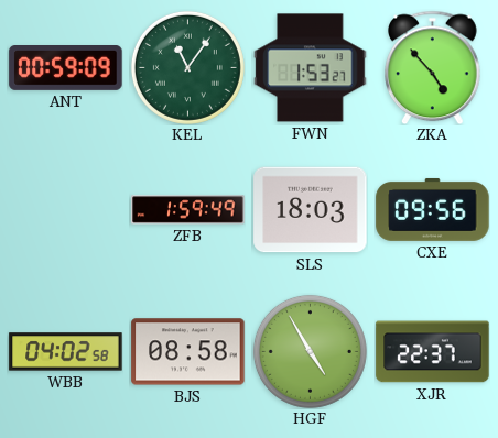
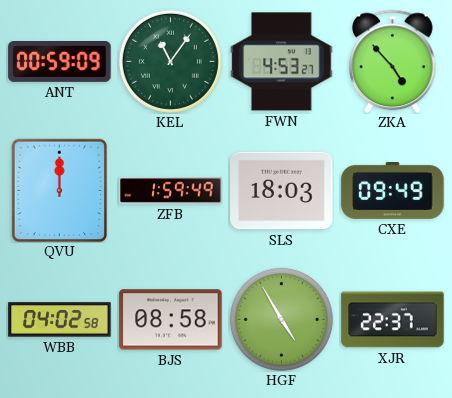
FWN: 1:53 -> 4:53
QVU: none -> 12:00
CXE: 09:56 -> 09:49
